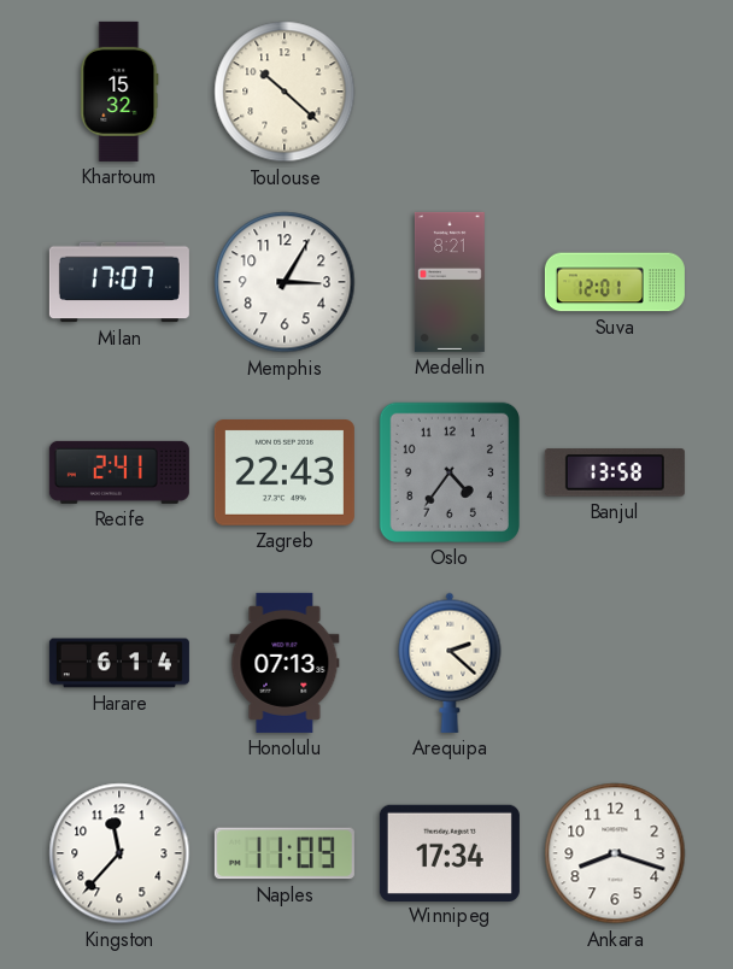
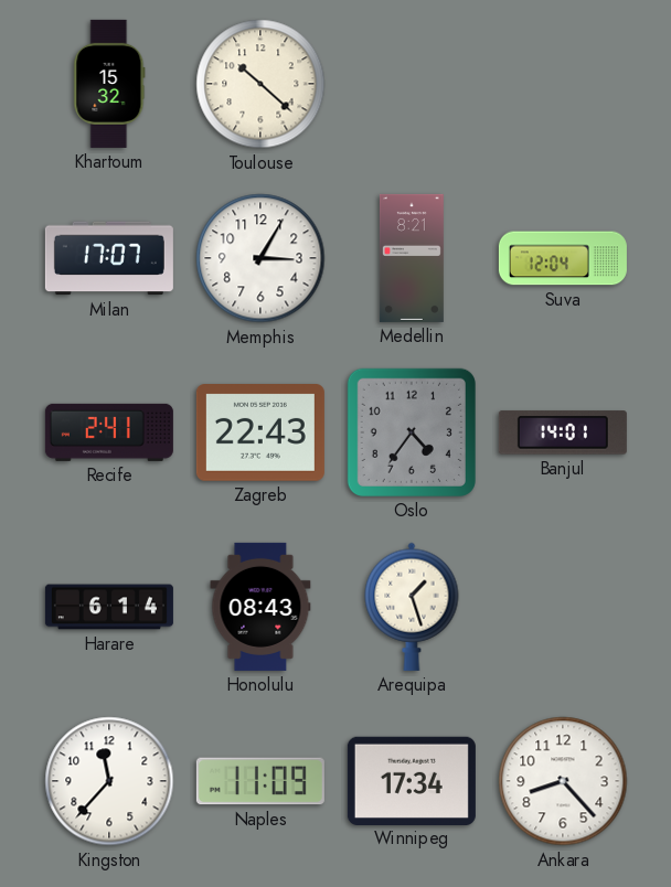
Suva: 12:01 -> 12:04
Banjul: 13:58 -> 14:01
Honolulu: 07:13 -> 08:43
Arequipa: 2:22 -> 1:27
Ankara: 8:18 -> 8:23
